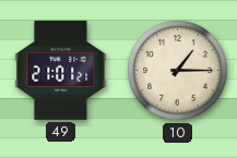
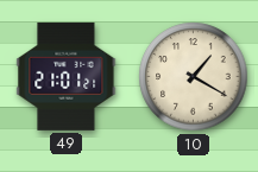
10: 1:15 -> 1:20
